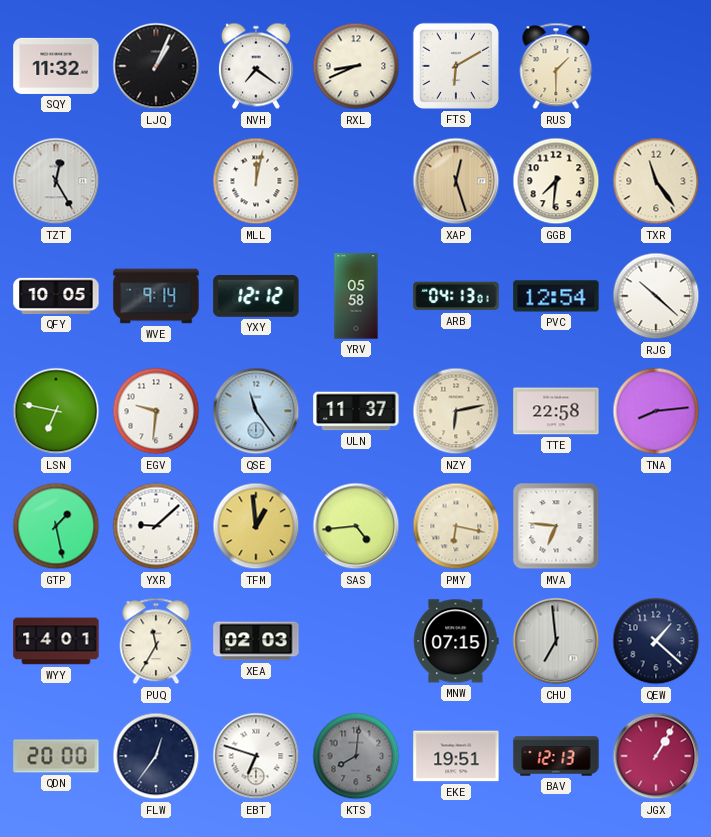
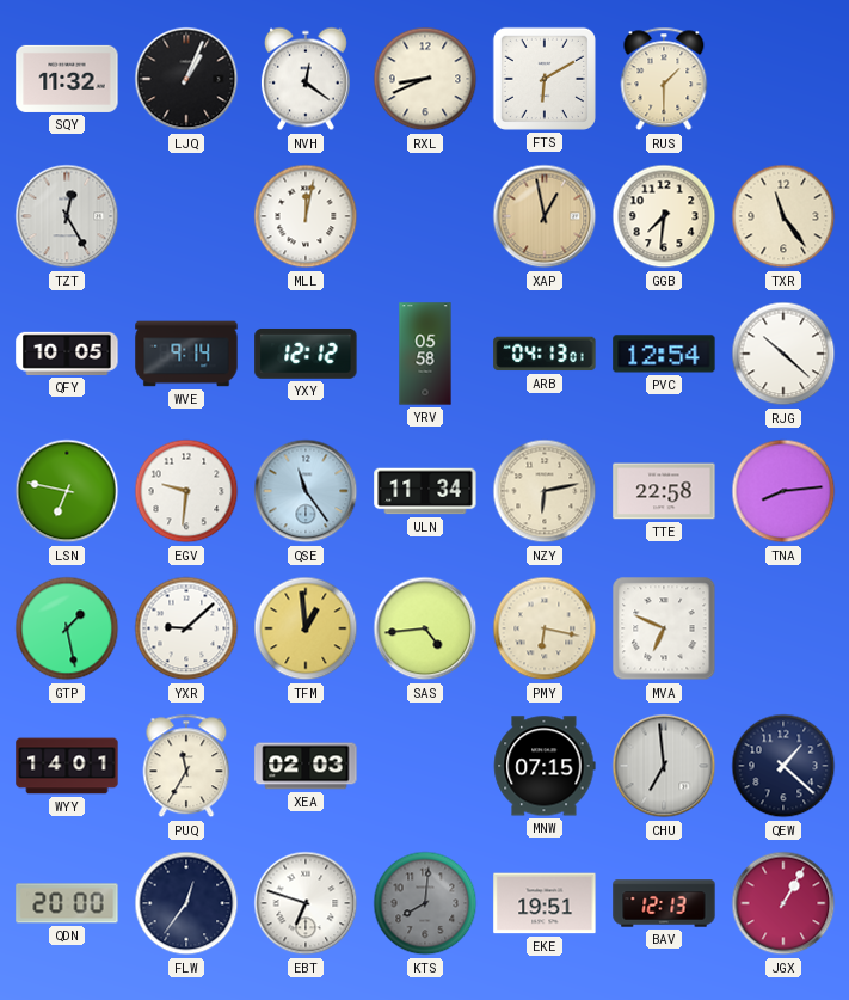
NVH: 7:21 -> 12:21
XAP: 12:27 -> 12:58
ULN: 11:37 -> 11:34
MVA: 6:46 -> 6:49
